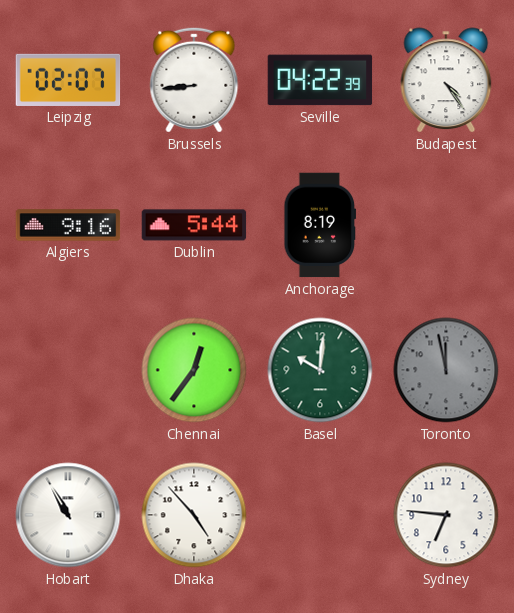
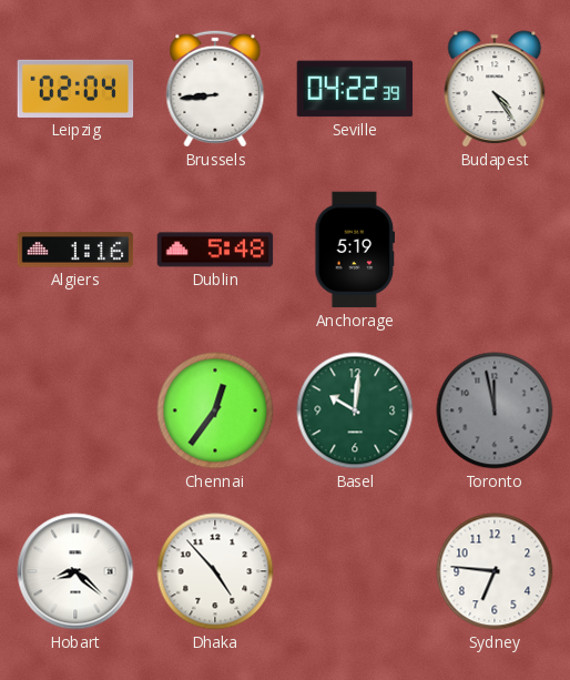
Leipzig: 02:07 -> 02:04
Algiers: 9:16 -> 1:16
Dublin: 5:44 -> 5:48
Anchorage: 8:19 -> 5:19
Hobart: 10:55 -> 8:22
